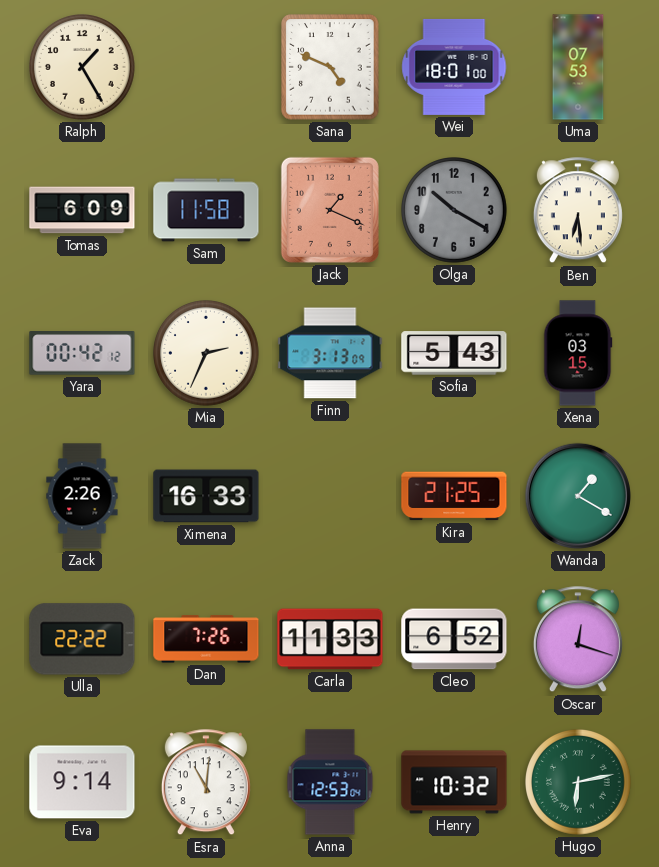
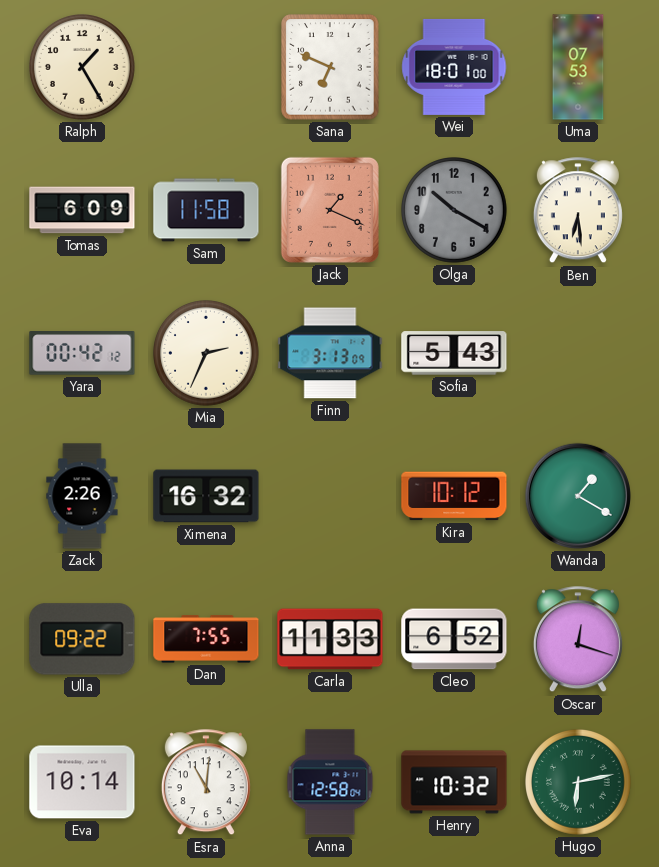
Sana: 4:49 -> 6:49
Xena: 03:15 -> none
Ximena: 16:33 -> 16:32
Kira: 21:25 -> 10:12
Ulla: 22:22 -> 09:22
Dan: 7:26 -> 7:55
Eva: 9:14 -> 10:14
Anna: 12:53 -> 12:58
